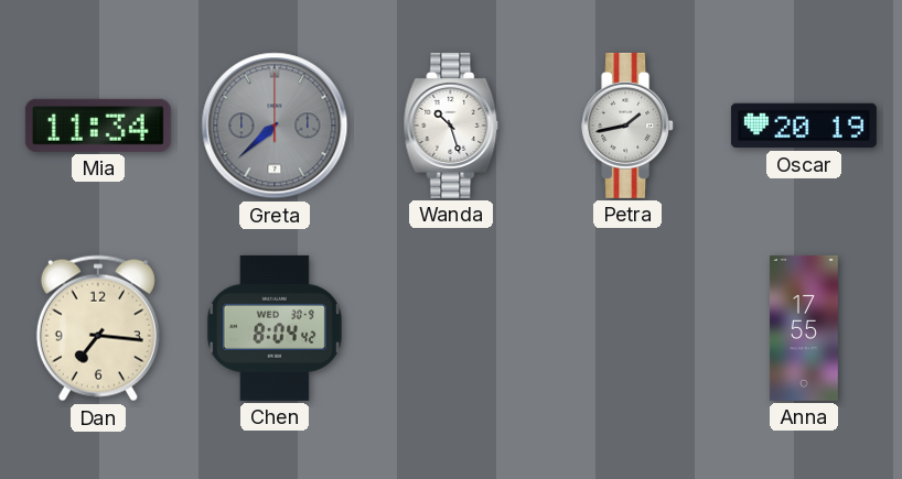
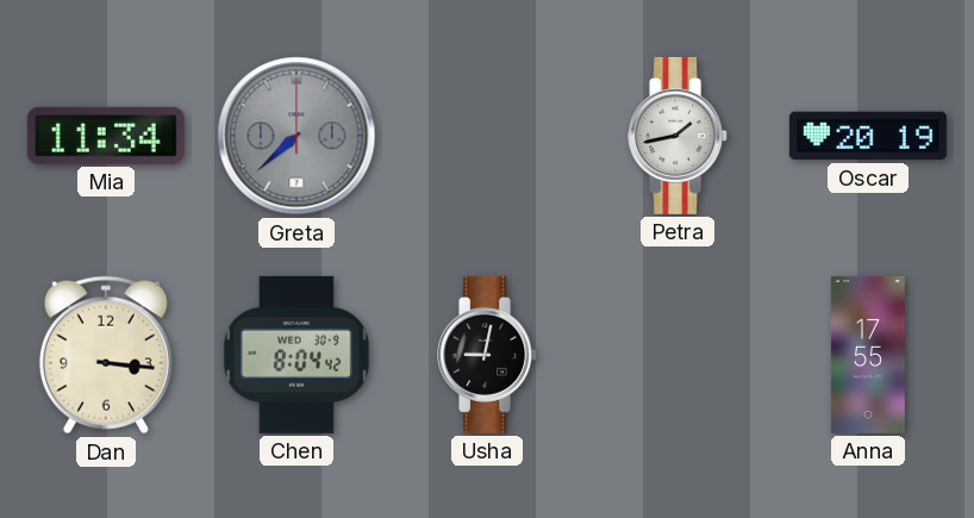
Wanda: 10:27 -> none
Dan: 7:16 -> 3:16
Usha: none -> 9:02
